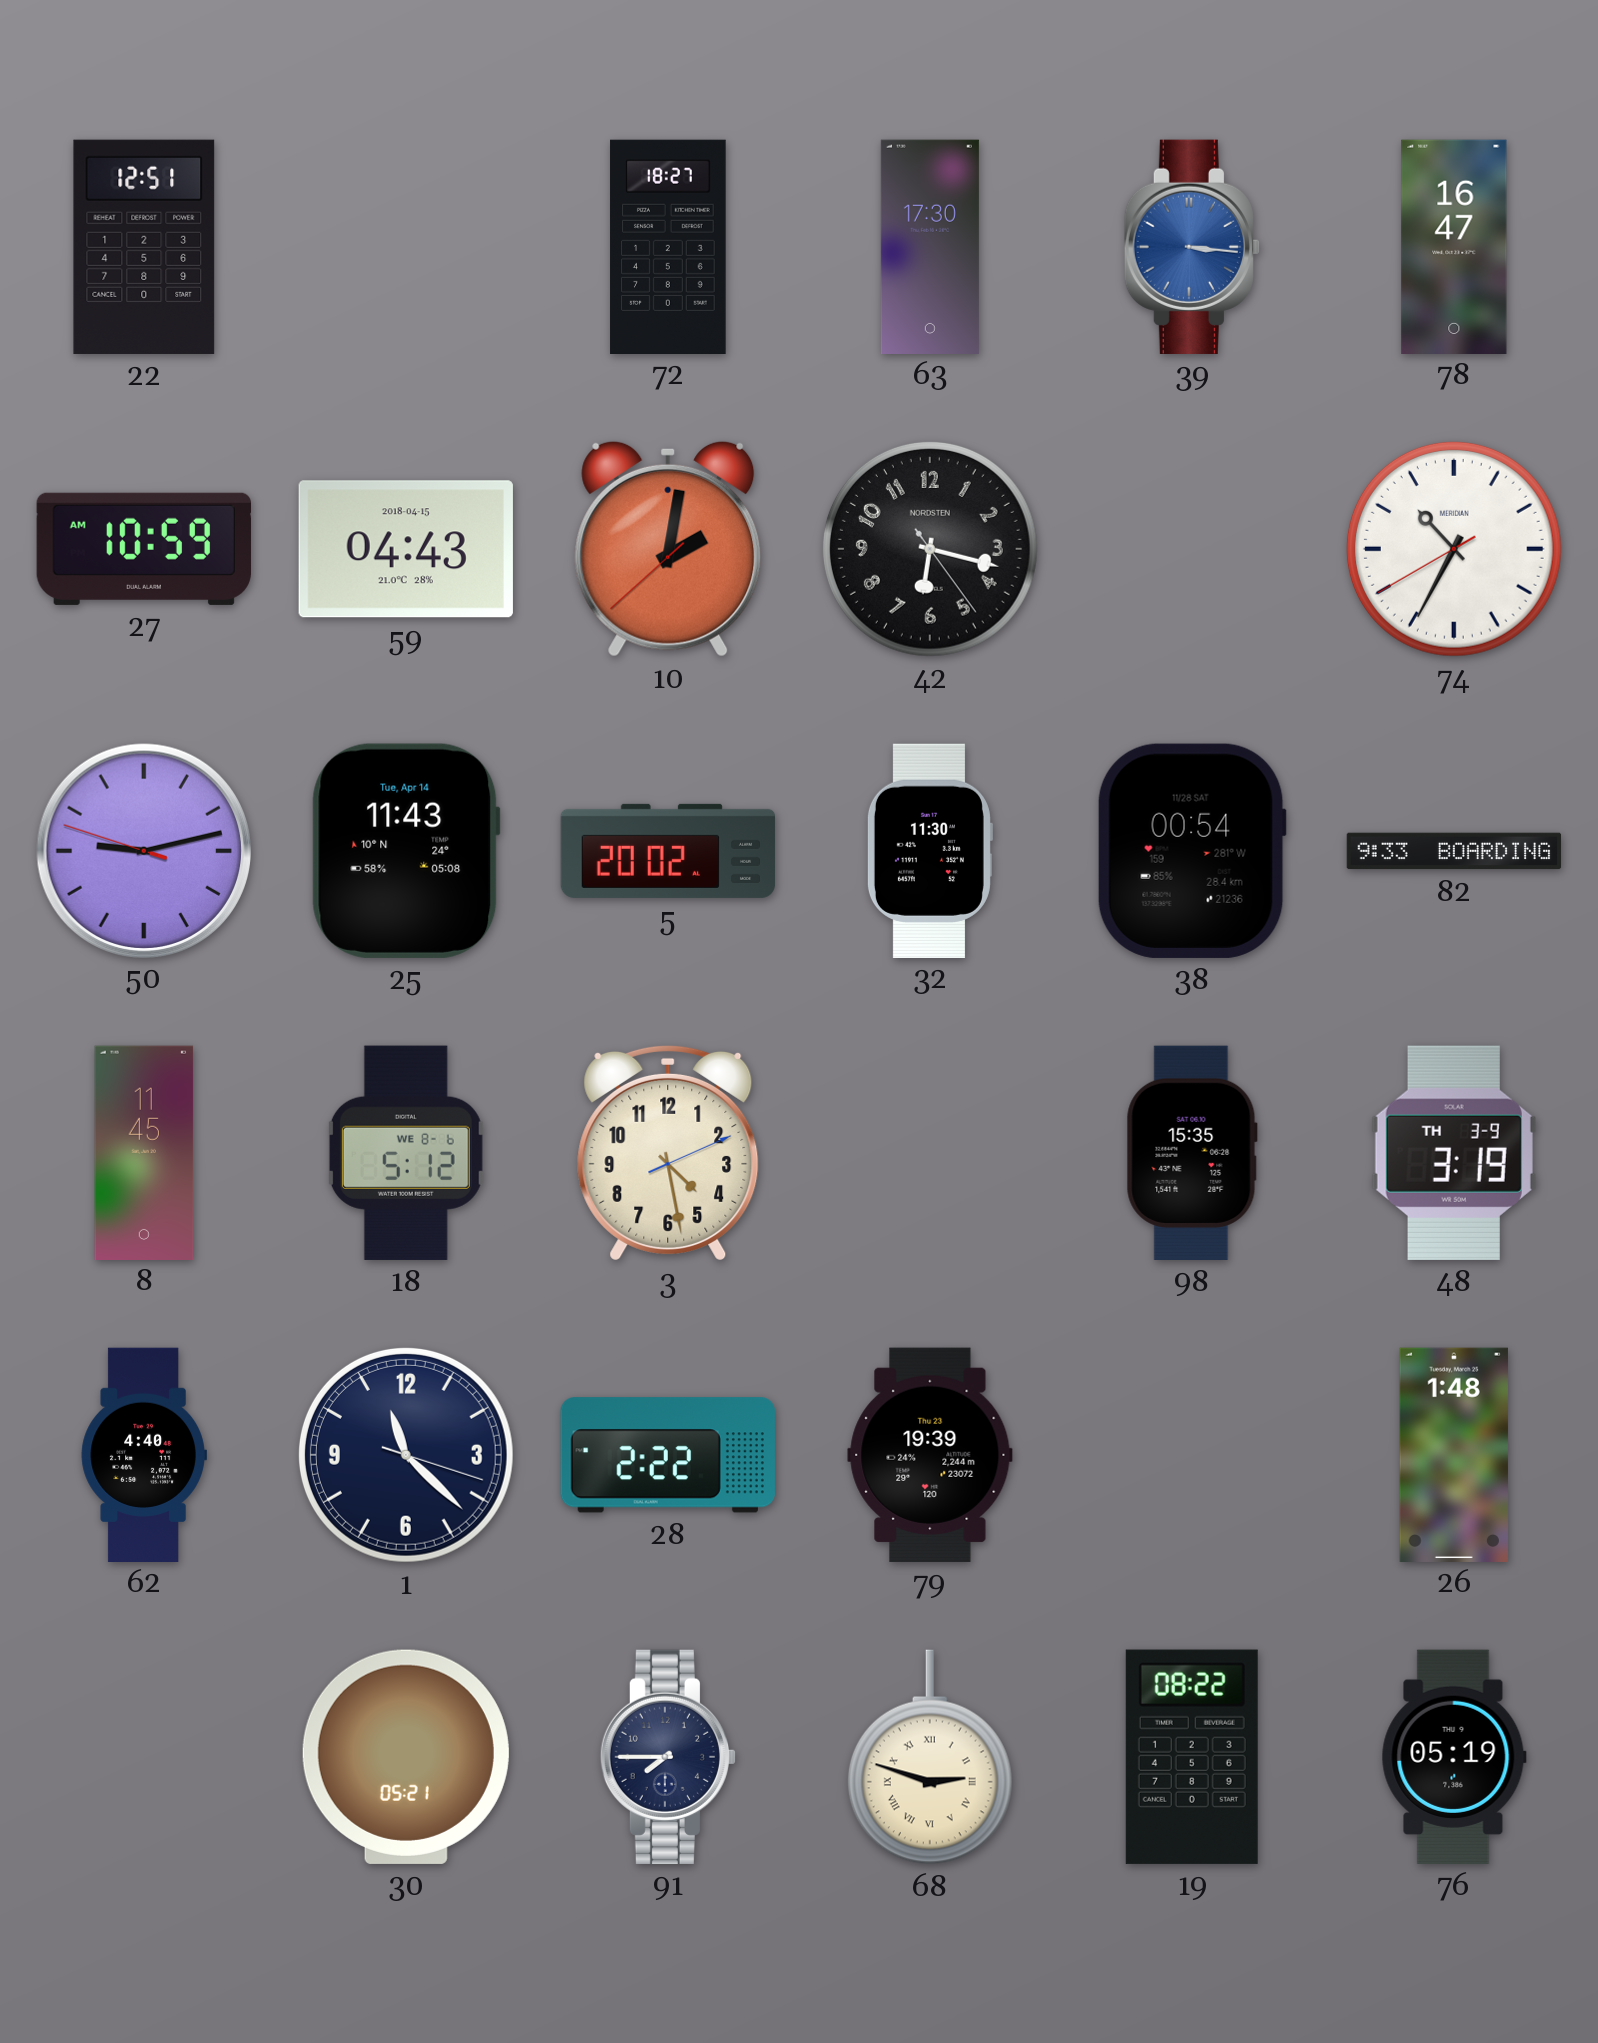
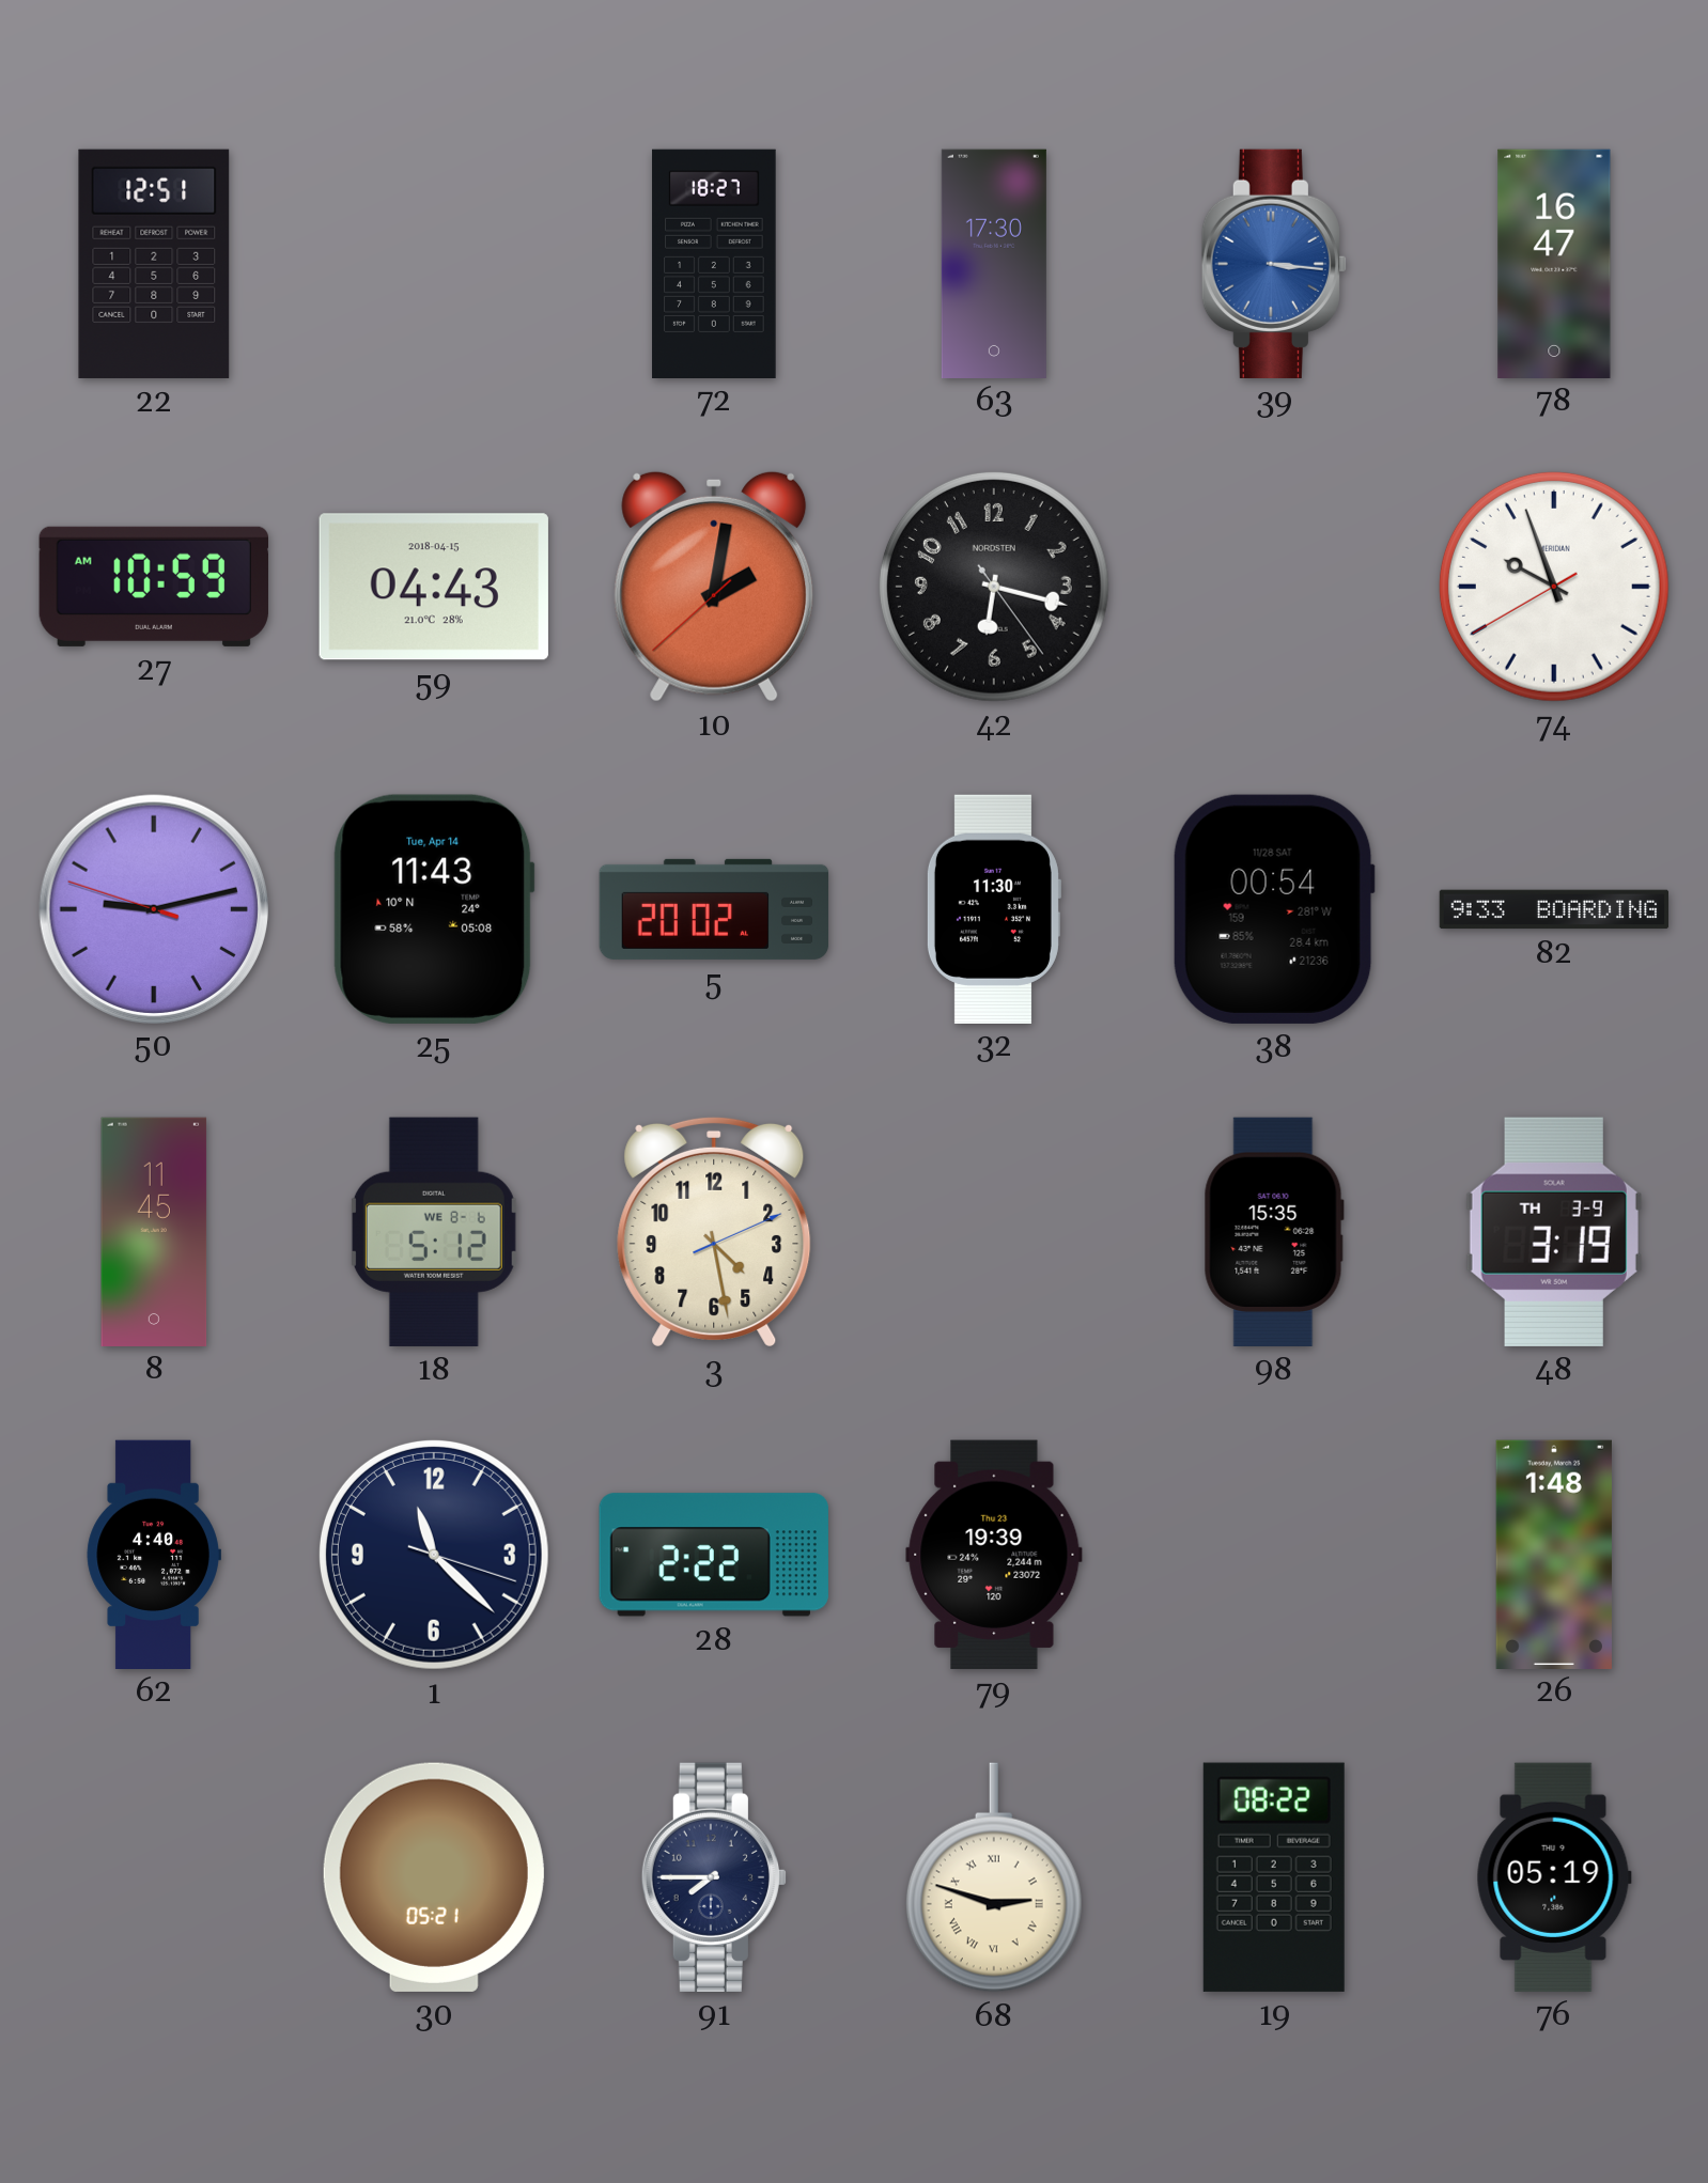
74: 10:34 -> 9:56
